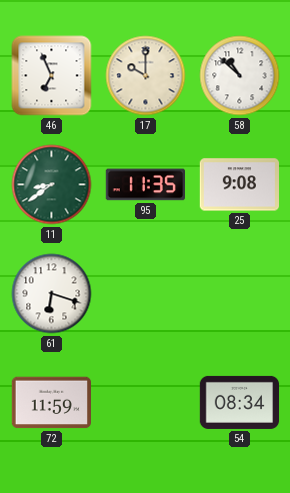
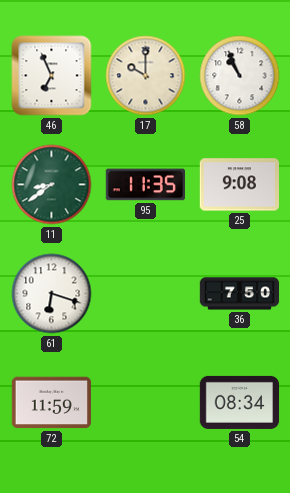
58: 10:52 -> 10:56
36: none -> 7:50
